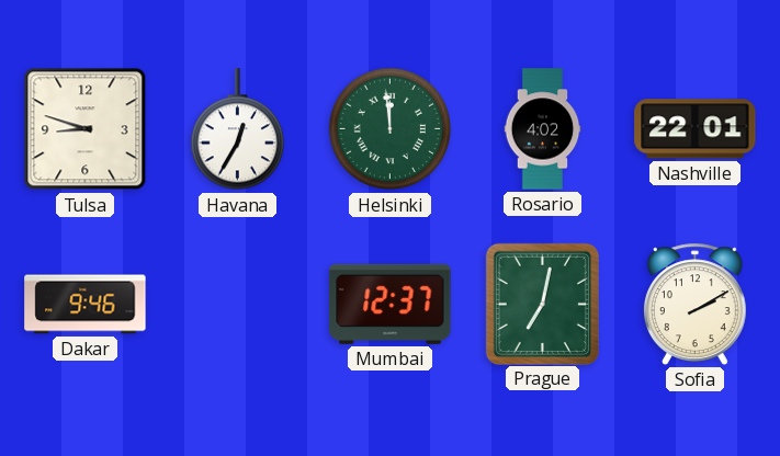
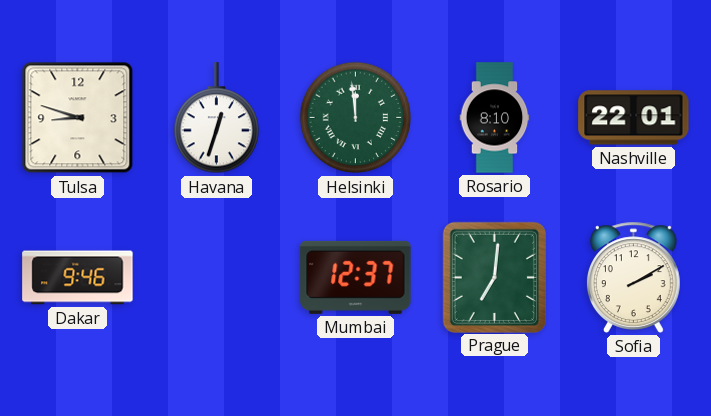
Havana: 12:35 -> 12:33
Rosario: 4:02 -> 8:10
Prague: 7:02 -> 7:01
